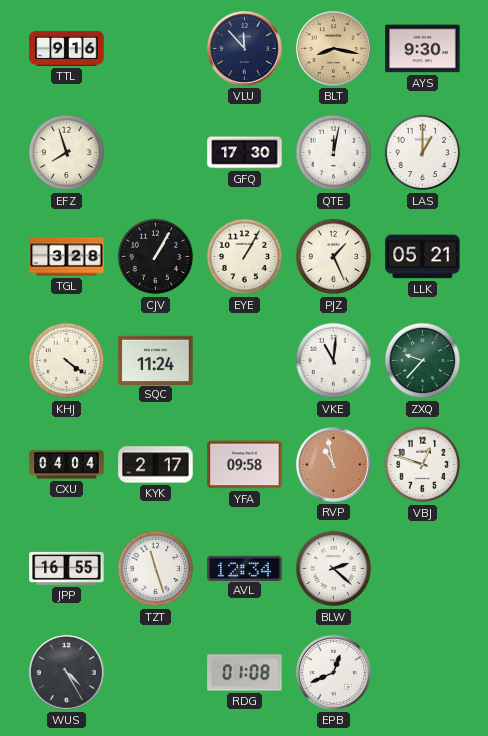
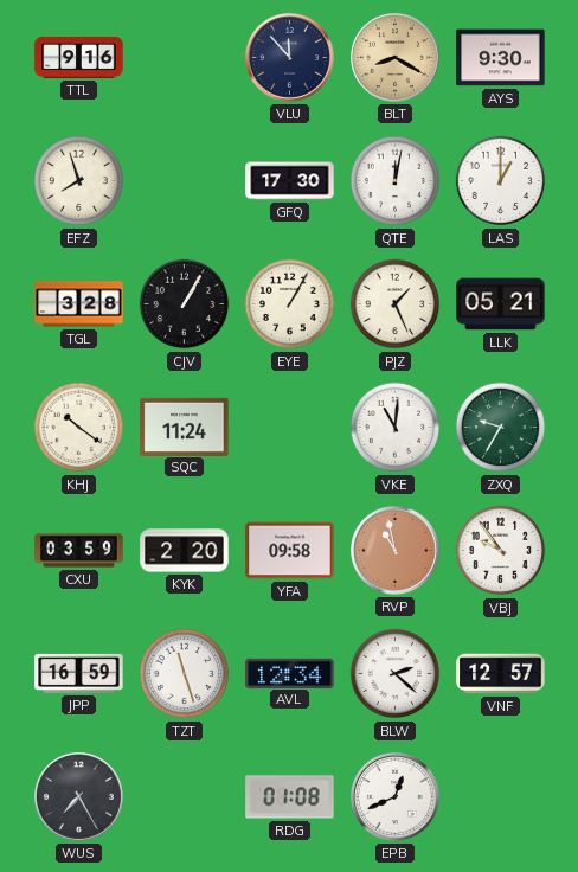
BLT: 8:17 -> 8:20
KHJ: 4:21 -> 10:21
ZXQ: 9:37 -> 9:35
CXU: 04:04 -> 03:59
KYK: 2:17 -> 2:20
VBJ: 12:48 -> 9:54
JPP: 16:55 -> 16:59
VNF: none -> 12:57
WUS: 4:25 -> 7:25
